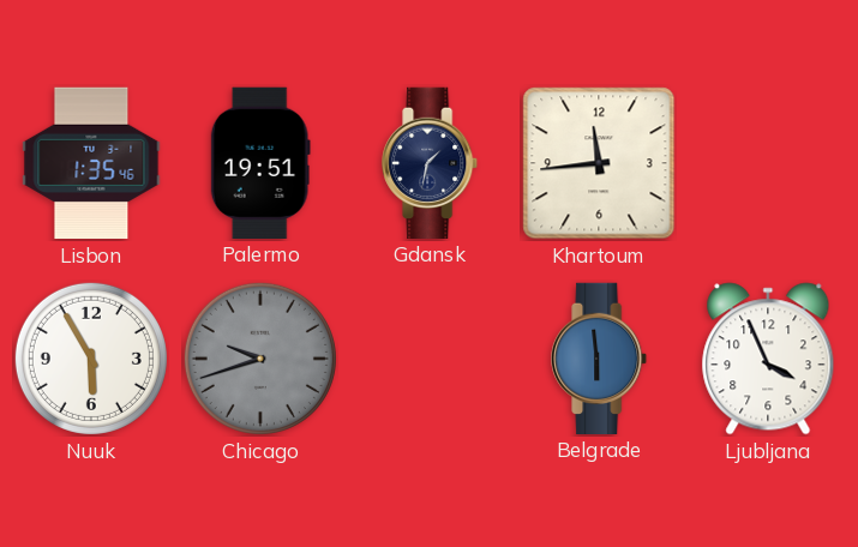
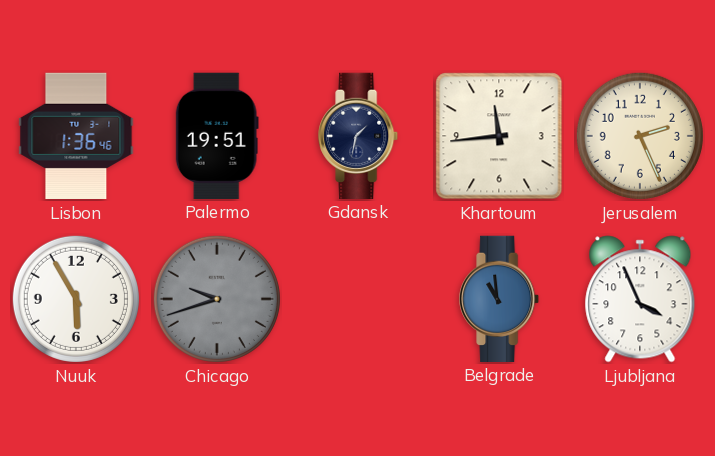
Lisbon: 1:35 -> 1:36
Jerusalem: none -> 2:26
Belgrade: 5:59 -> 10:59
